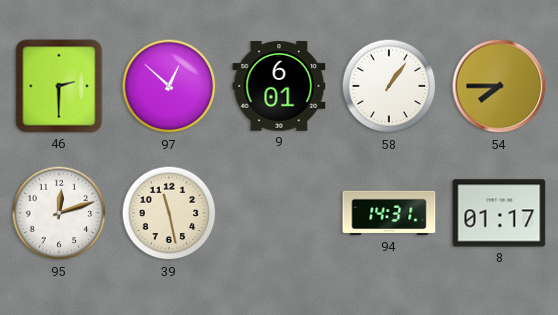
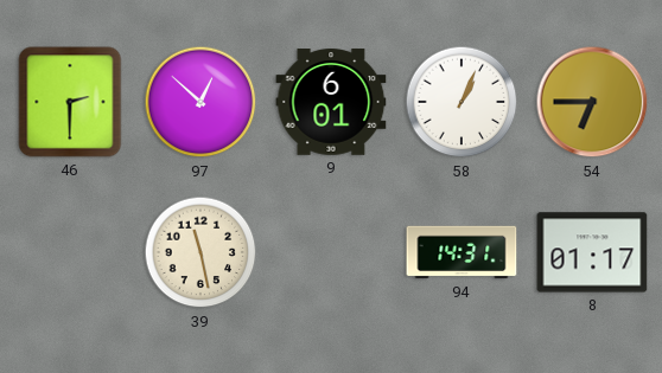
58: 1:06 -> 1:04
54: 7:45 -> 6:45
95: 12:12 -> none
